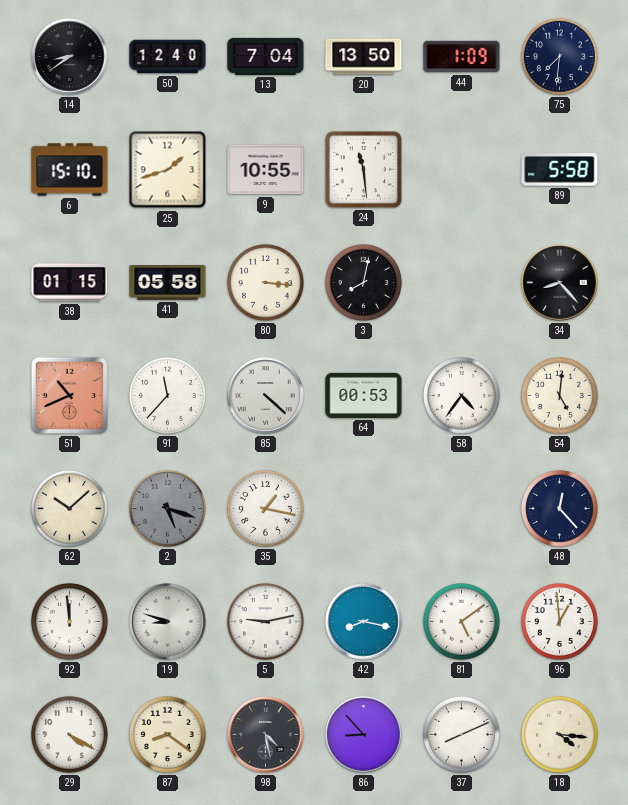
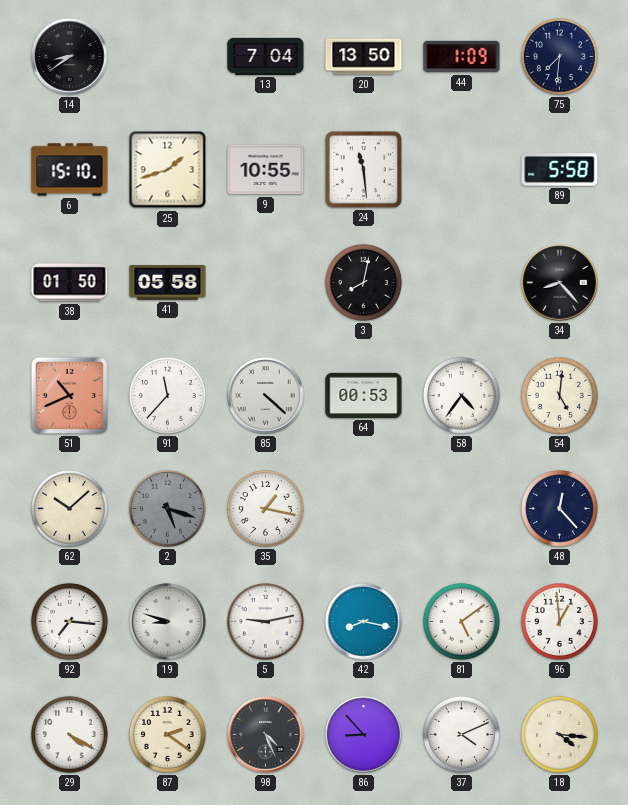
50: 12:40 -> none
38: 01:15 -> 01:50
80: 3:16 -> none
92: 11:59 -> 7:16
87: 8:21 -> 2:21
98: 4:28 -> 4:26
37: 8:11 -> 4:11
